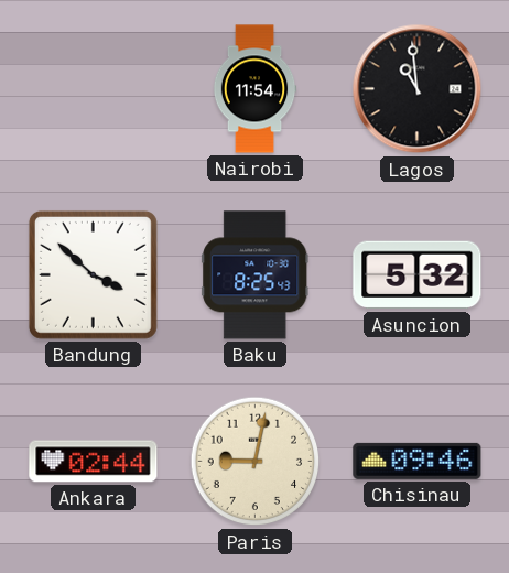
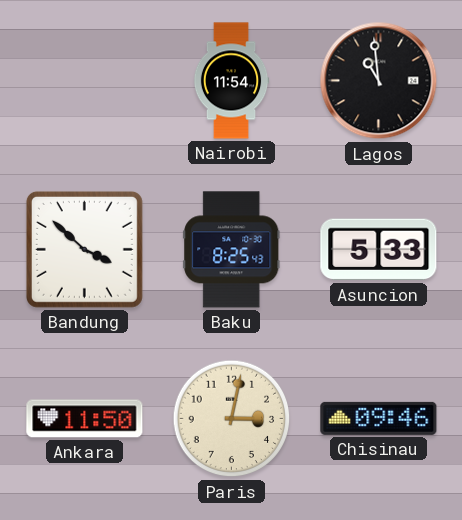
Asuncion: 5:32 -> 5:33
Ankara: 02:44 -> 11:50
Paris: 9:02 -> 3:02
